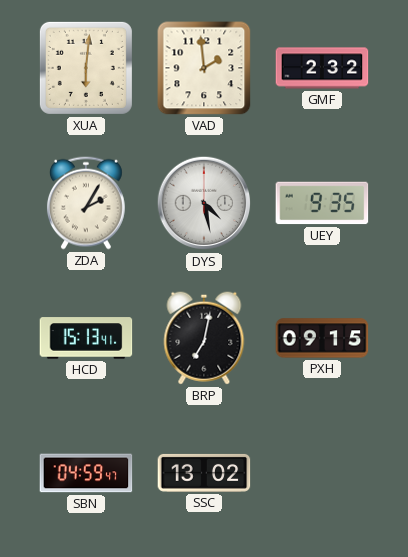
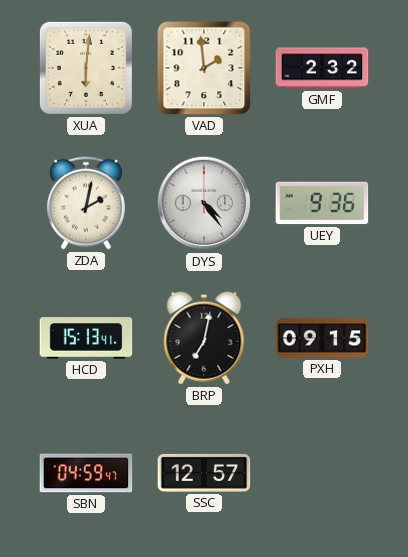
ZDA: 2:05 -> 2:02
DYS: 4:28 -> 4:24
UEY: 9:35 -> 9:36
SSC: 13:02 -> 12:57
